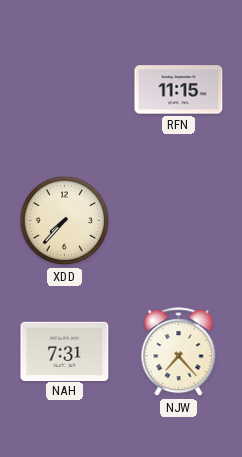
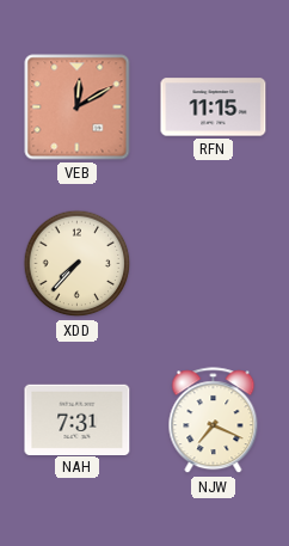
VEB: none -> 12:10
NJW: 7:23 -> 7:19
